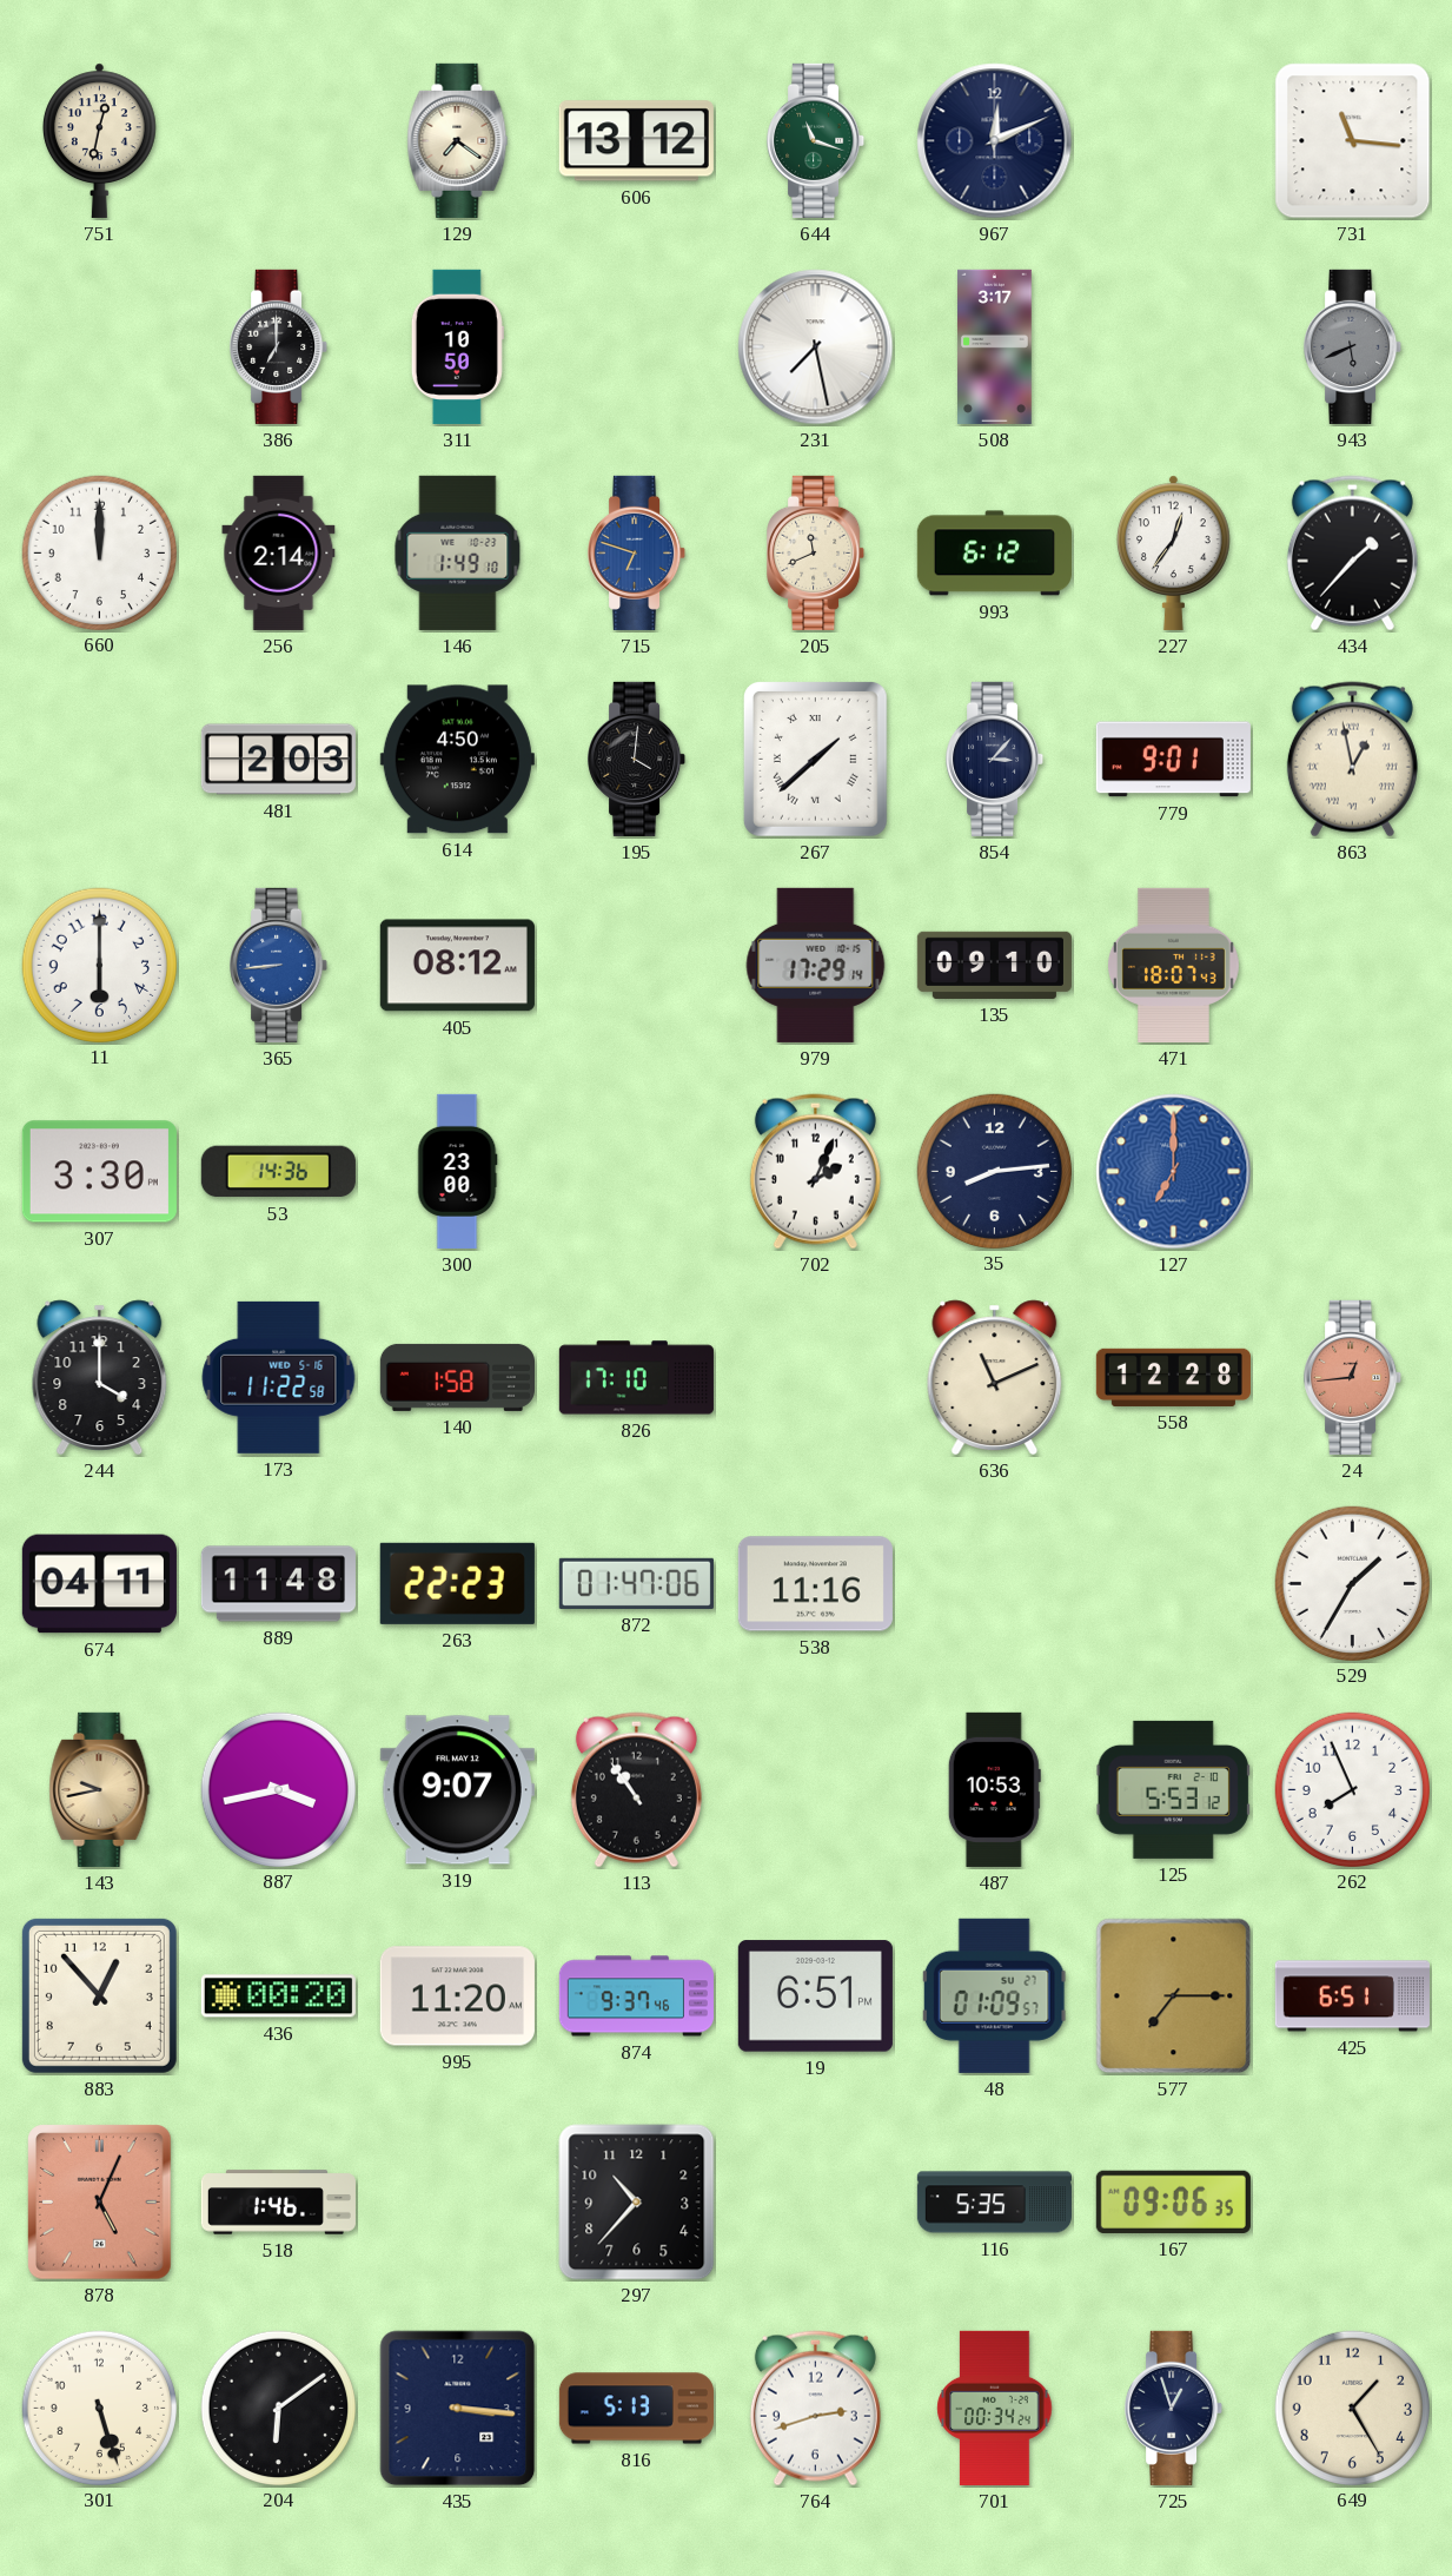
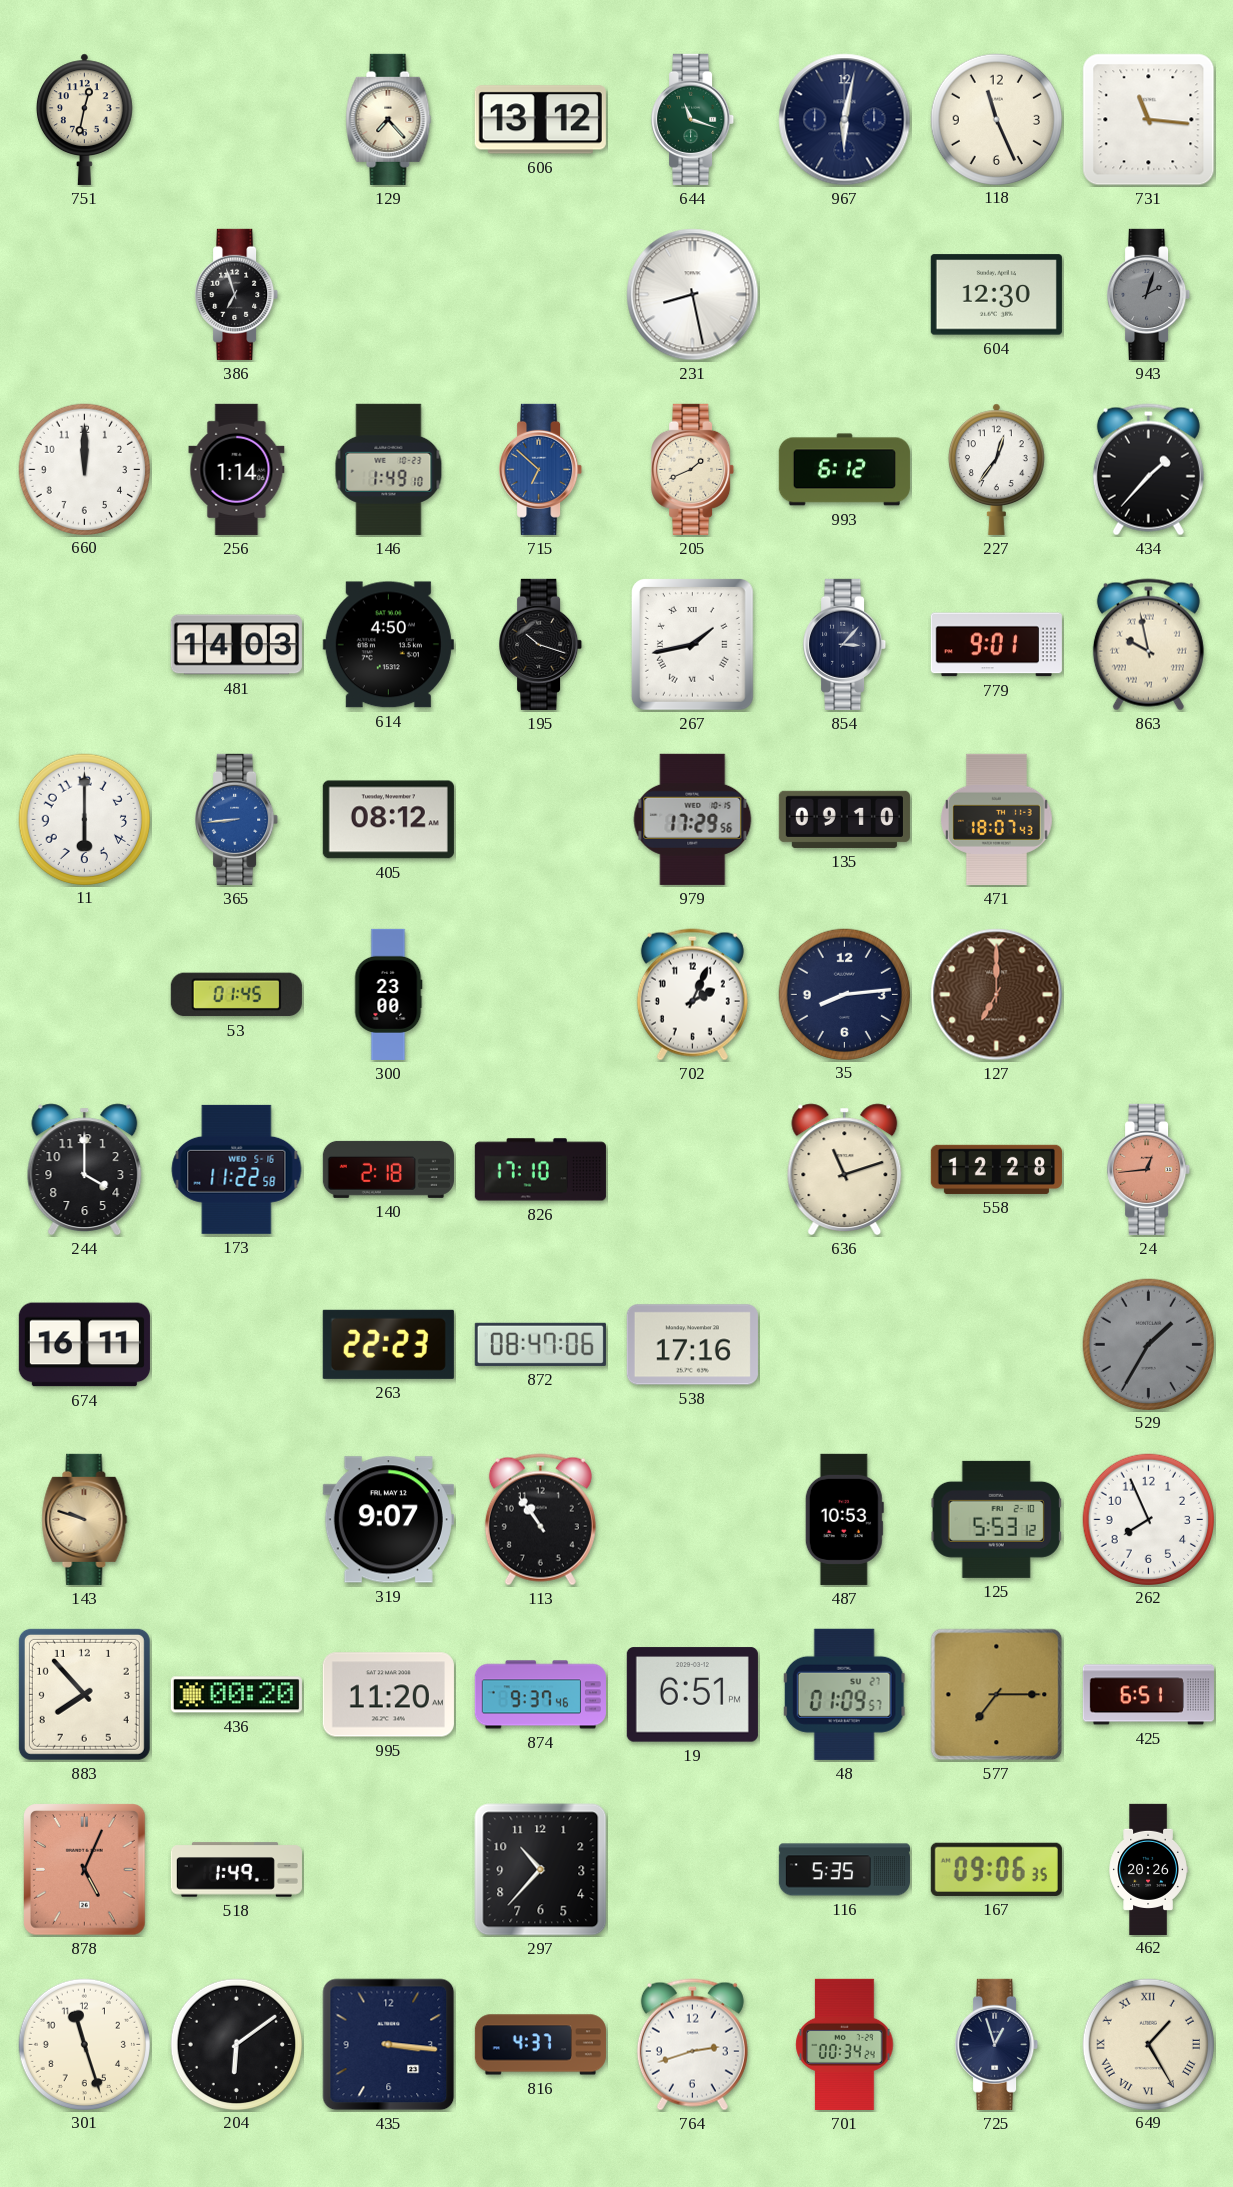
129: 7:21 -> 7:23
967: 12:11 -> 6:02
118: none -> 11:26
386: 7:00 -> 6:57
311: 10:50 -> none
231: 7:28 -> 8:28
508: 3:17 -> none
604: none -> 12:30
943: 5:41 -> 2:03
256: 2:14 -> 1:14
715: 6:48 -> 6:52
205: 11:41 -> 1:41
481: 2:03 -> 14:03
195: 4:01 -> 10:18
267: 1:38 -> 1:43
863: 12:58 -> 9:58
979: 17:29:14 -> 17:29:56
307: 3:30 -> none
53: 14:36 -> 01:45
127 dial: blue -> brown
140: 1:58 -> 2:18
636: 11:11 -> 11:12
674: 04:11 -> 16:11
889: 11:48 -> none
872: 01:47 -> 08:47
538: 11:16 -> 17:16
529 dial: white -> grey
143: 9:43 -> 9:48
887: 3:43 -> none
883: 12:53 -> 7:53
518: 1:46 -> 1:49
462: none -> 20:26
301: 5:27 -> 11:27
816: 5:13 -> 4:37
649 numerals: Arabic -> Roman
